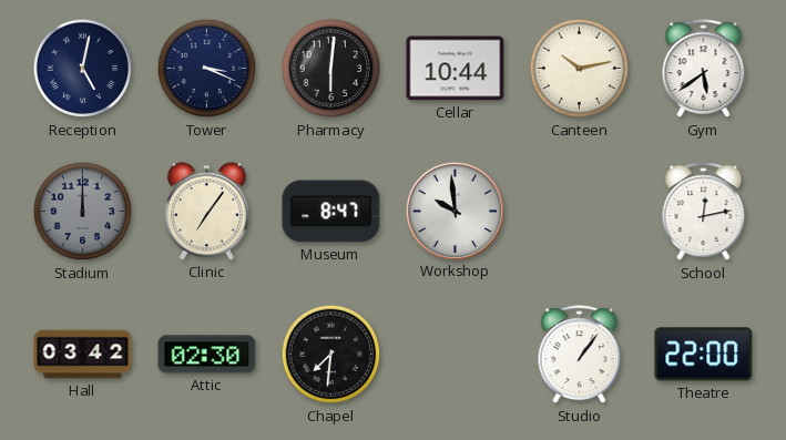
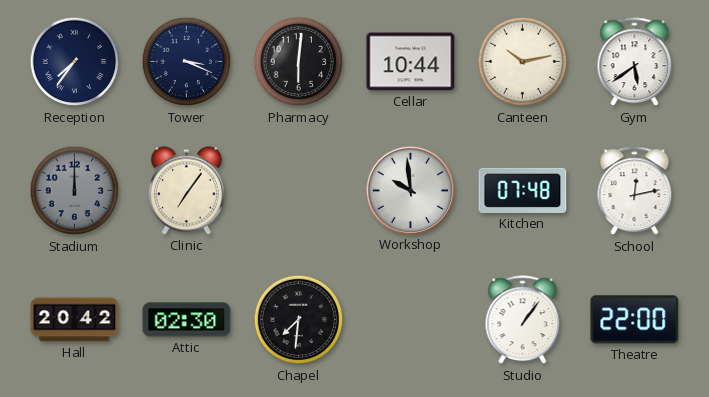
Reception: 5:02 -> 7:36
Museum: 8:47 -> none
Kitchen: none -> 07:48
Hall: 03:42 -> 20:42
